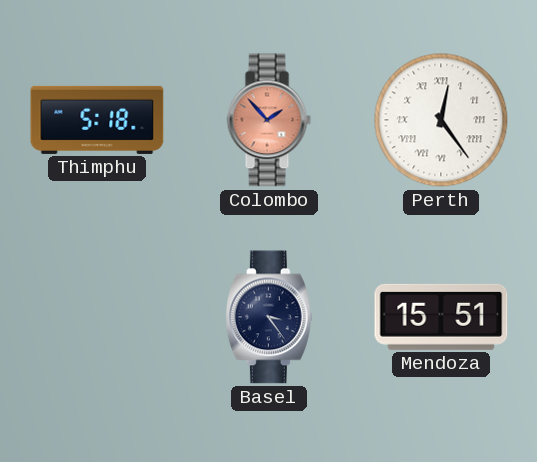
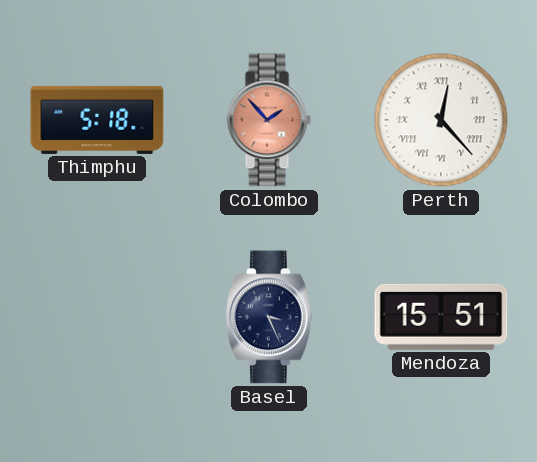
Perth: 12:24 -> 12:23
Basel: 3:24 -> 3:26
